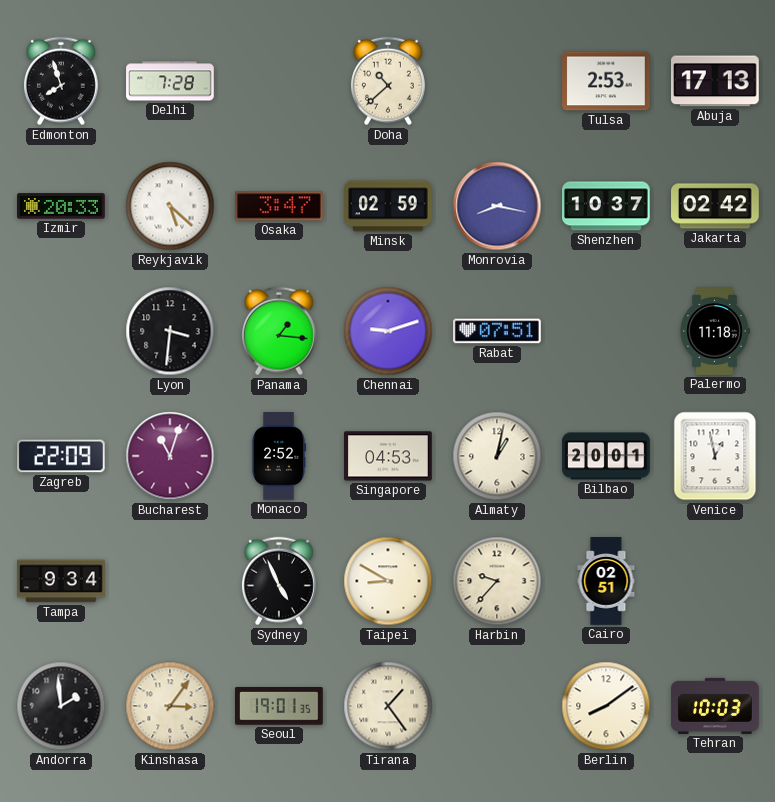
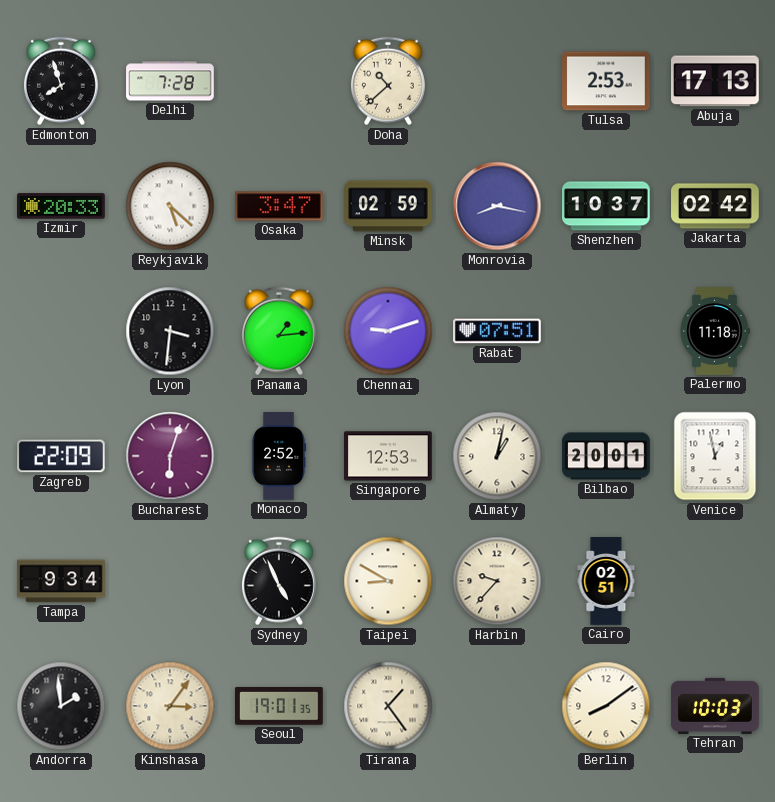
Panama: 1:16 -> 1:14
Bucharest: 11:03 -> 6:03
Singapore: 04:53 -> 12:53
